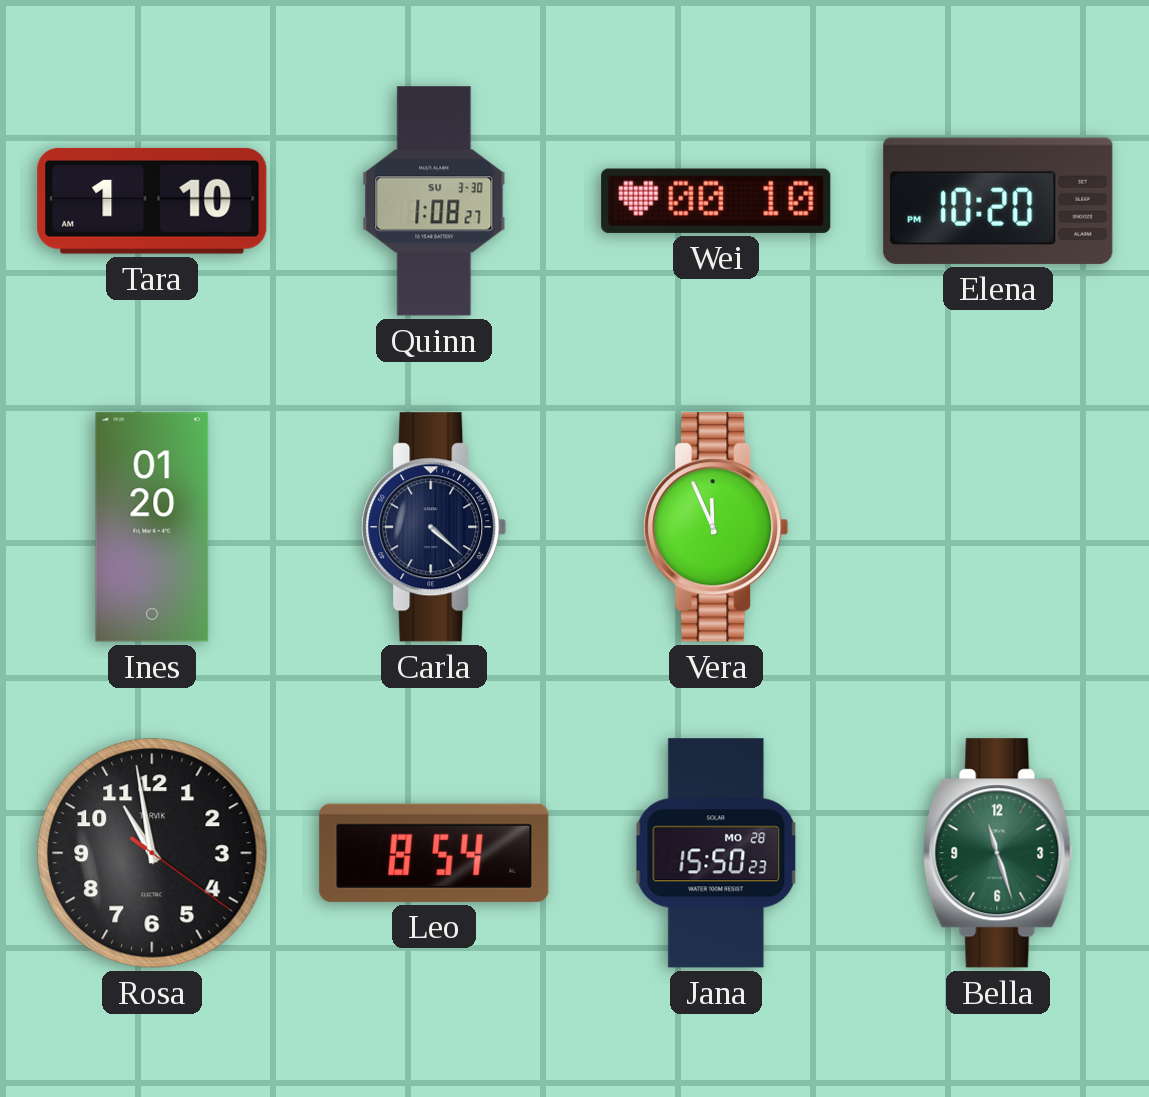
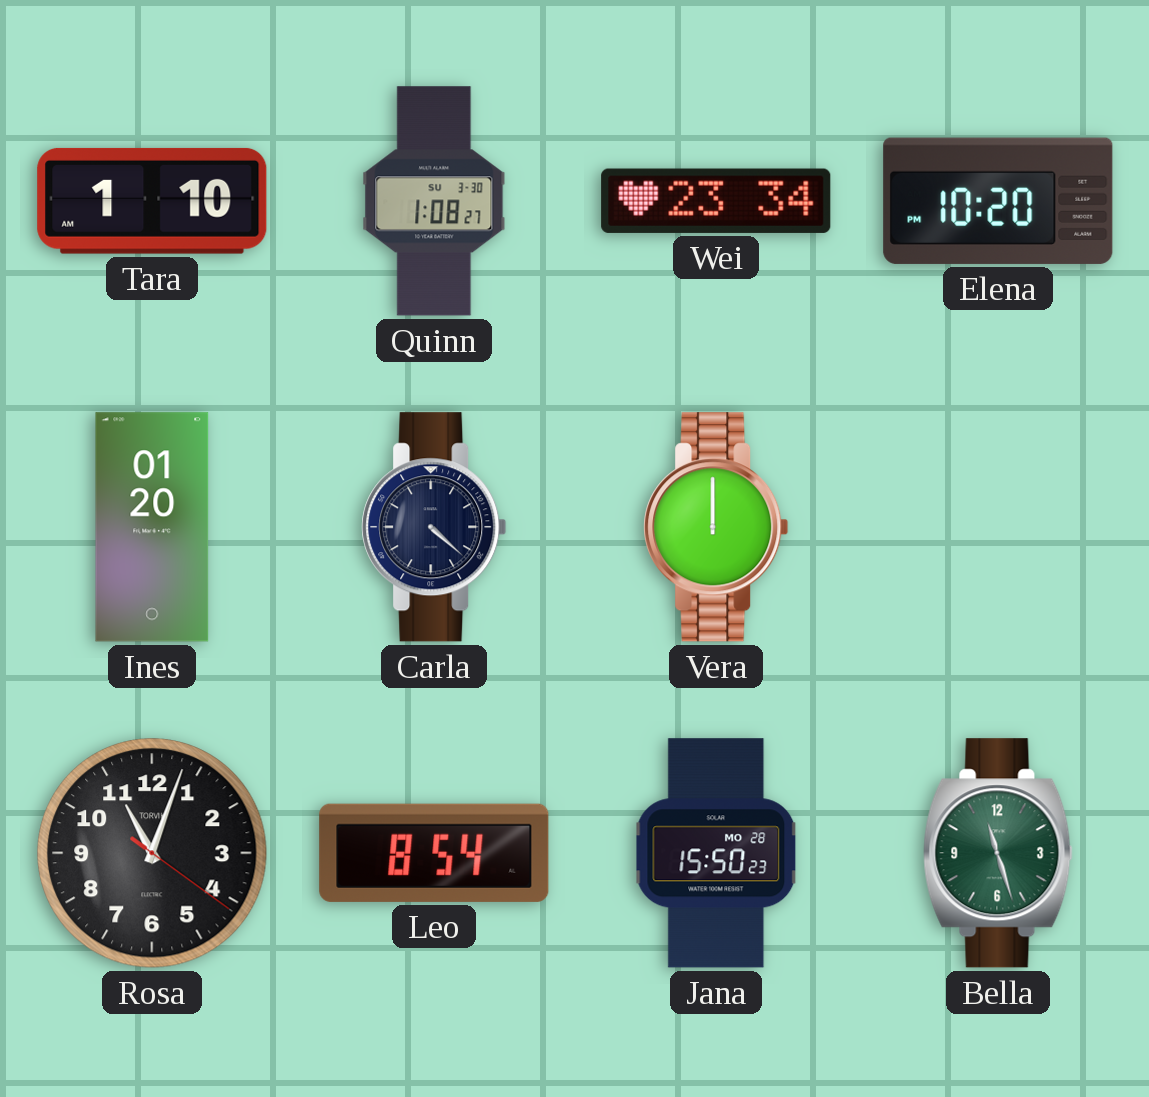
Wei: 00:10 -> 23:34
Vera: 11:56 -> 12:00
Rosa: 10:58 -> 11:03
